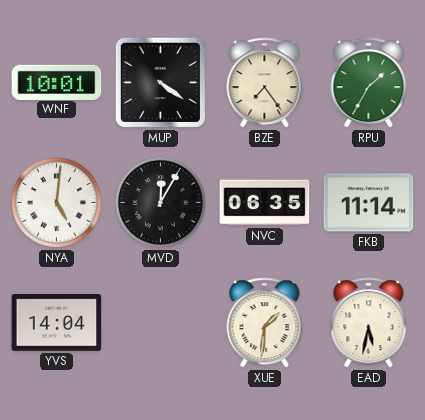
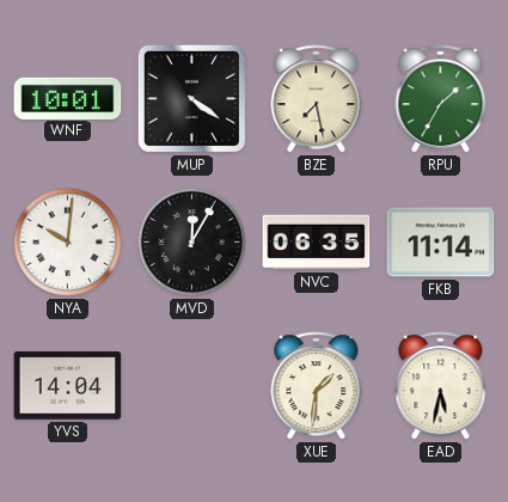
BZE: 7:24 -> 7:28
NYA: 5:01 -> 10:01
